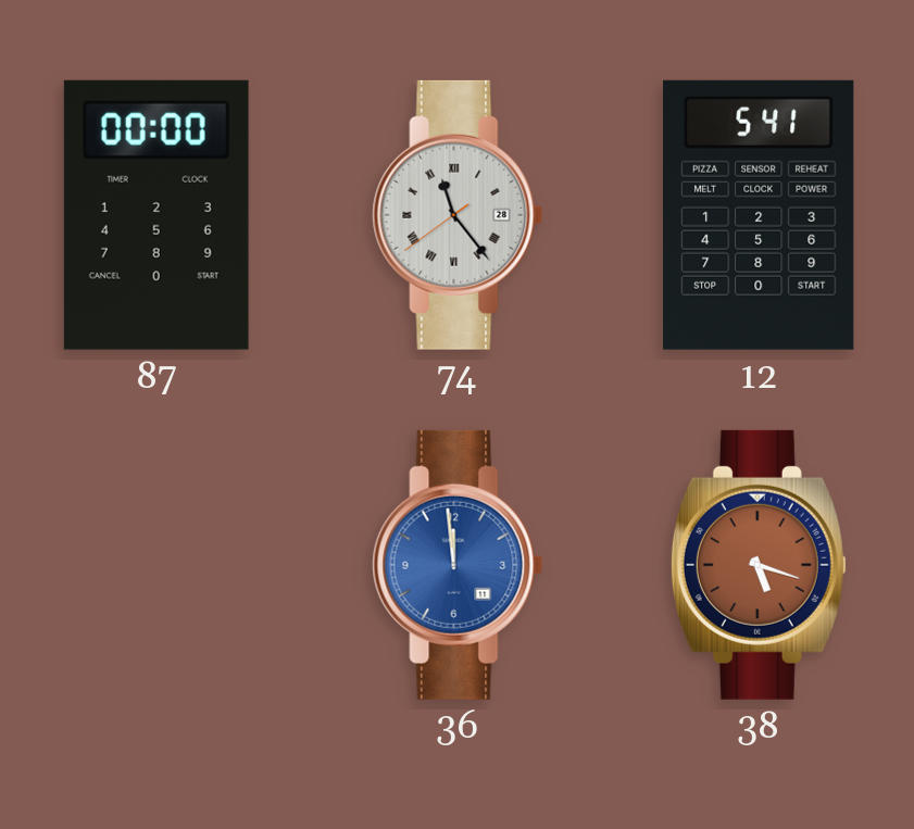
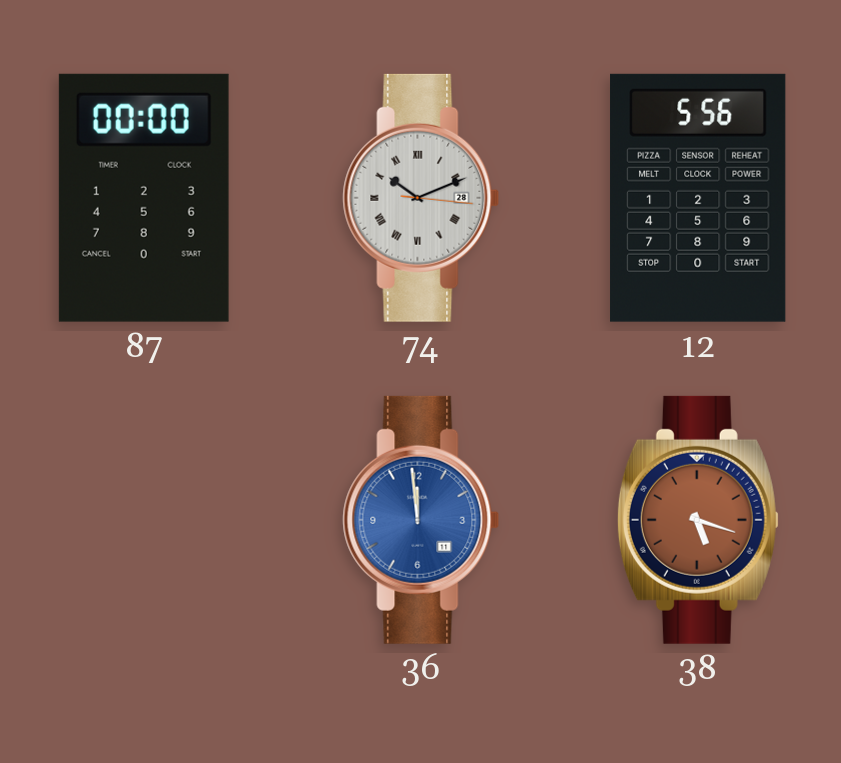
74: 11:23 -> 10:11
12: 5:41 -> 5:56
